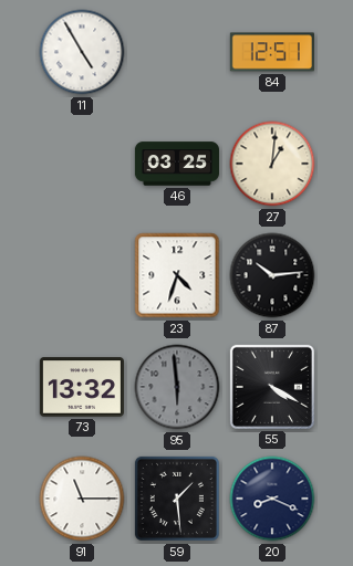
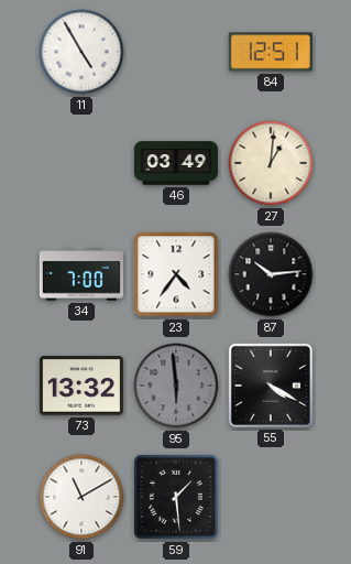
46: 03:25 -> 03:49
34: none -> 7:00
23: 4:33 -> 4:36
91: 11:15 -> 11:10
20: 8:19 -> none
